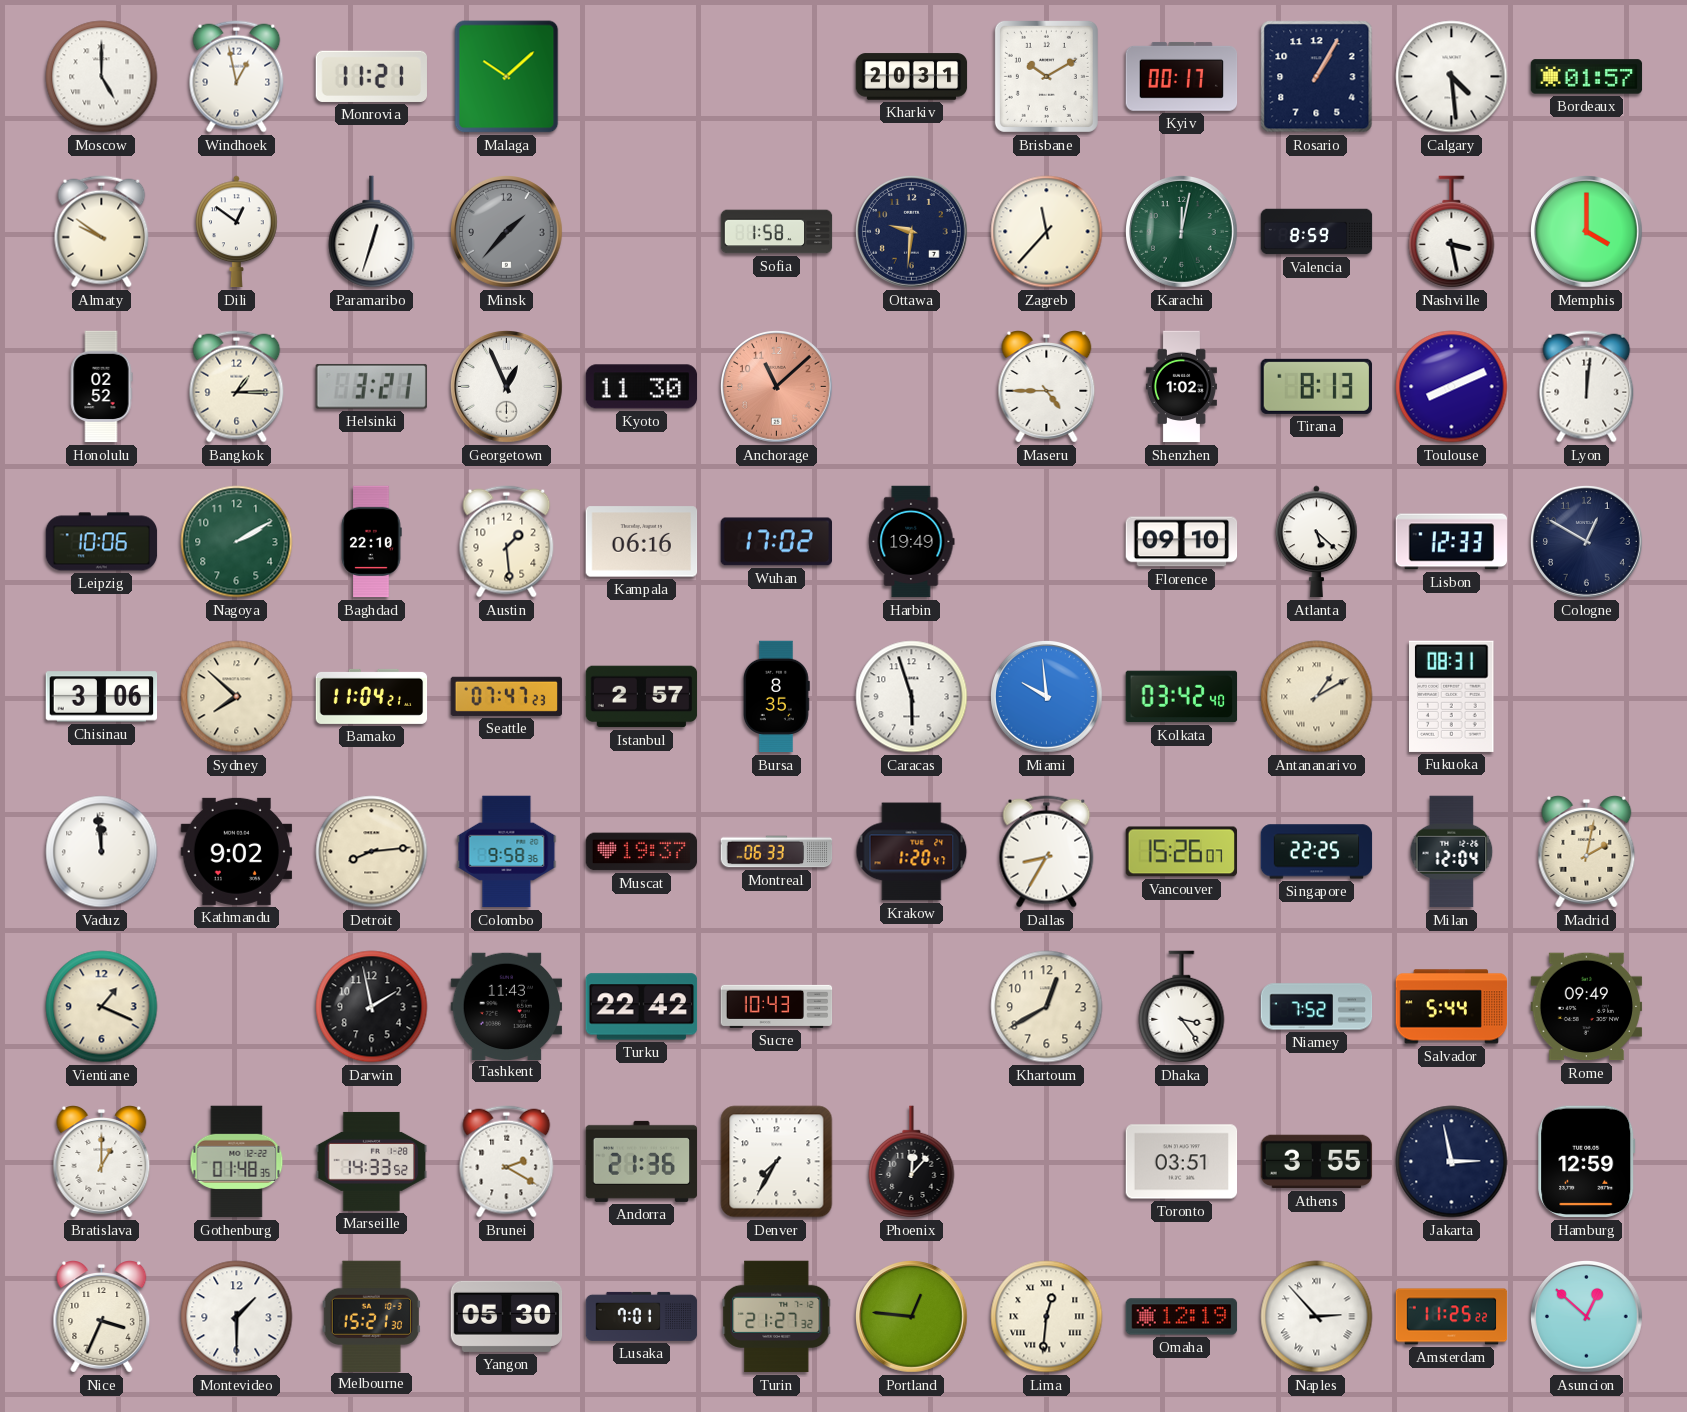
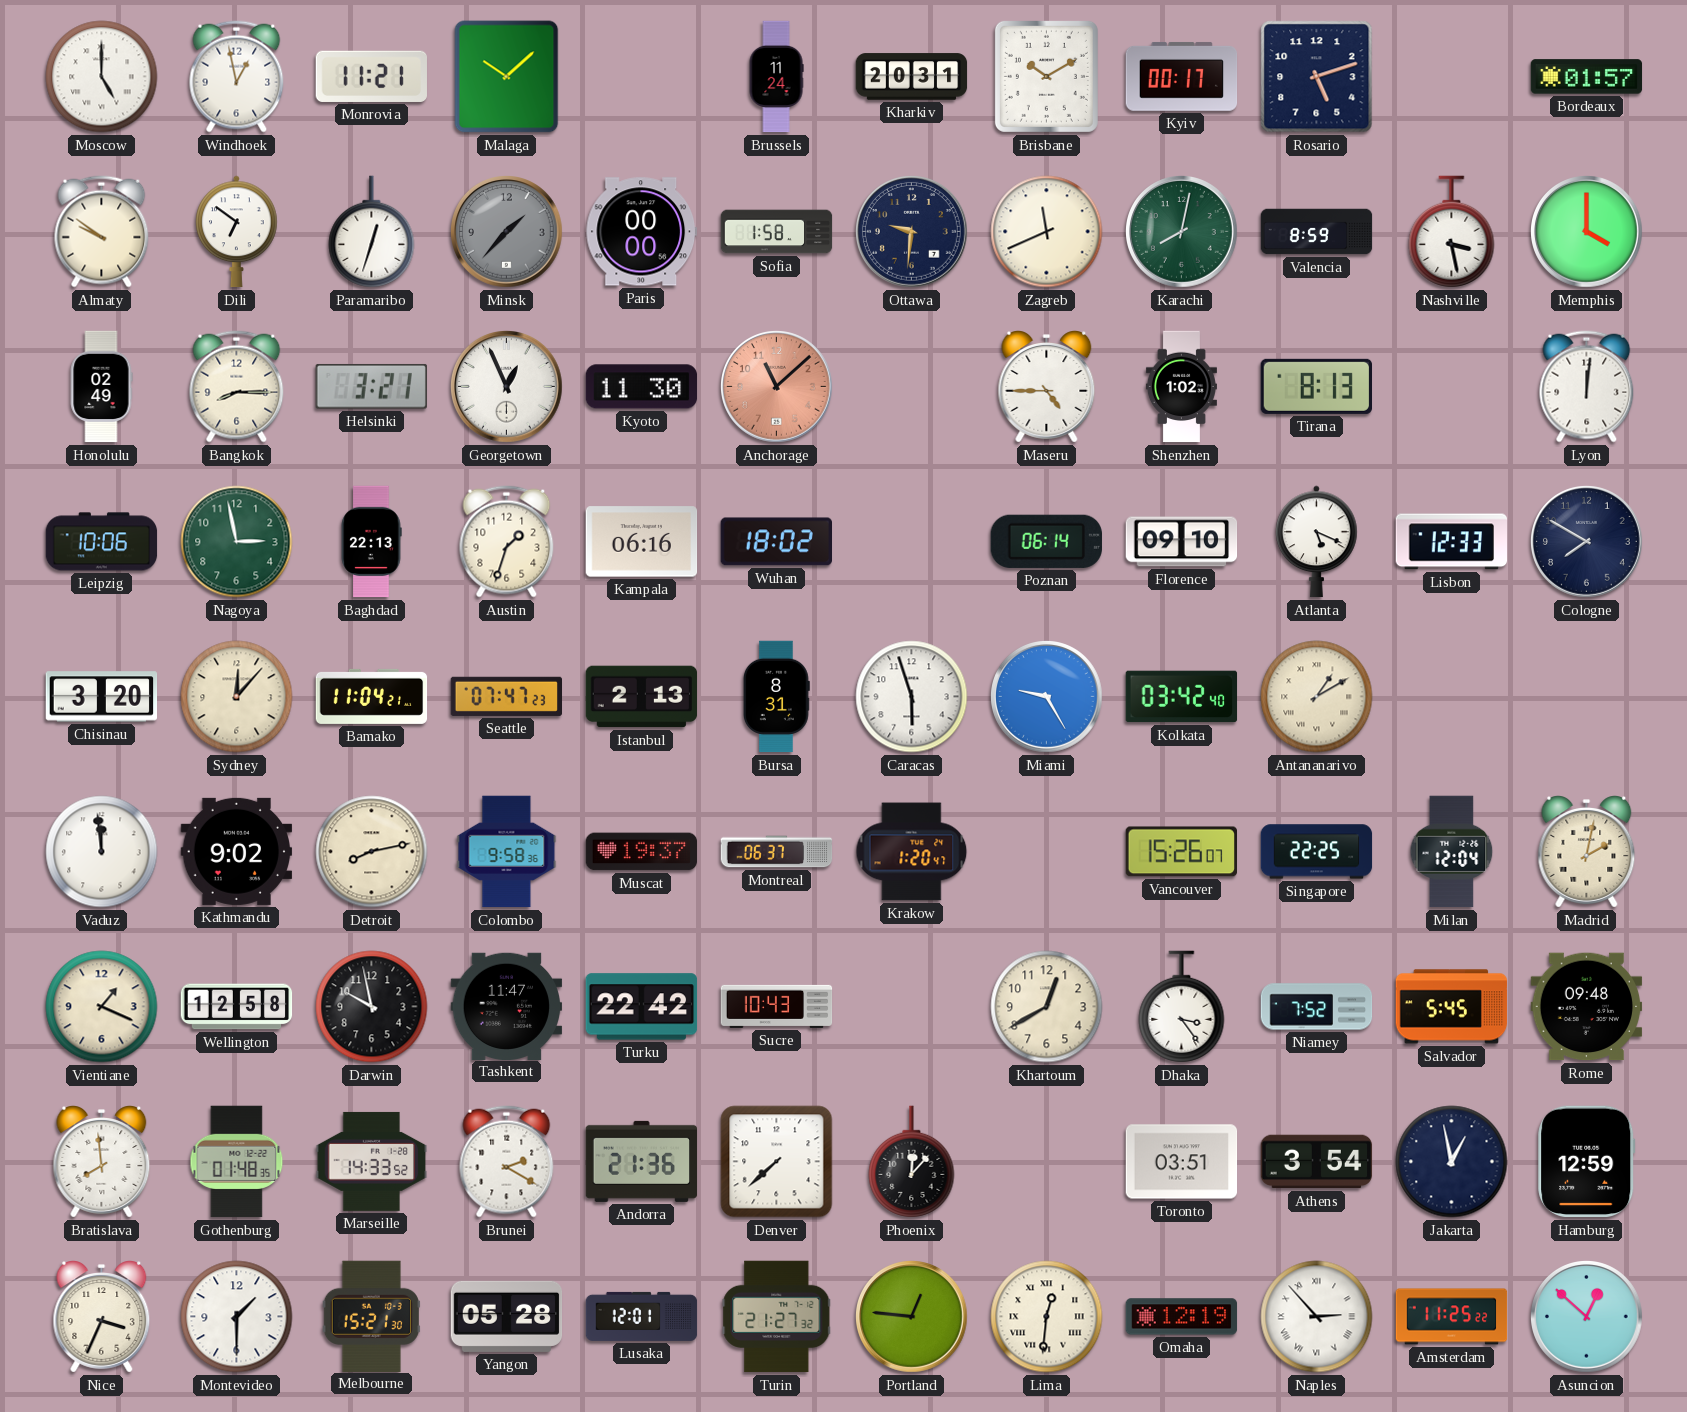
Brussels: none -> 11:24
Rosario: 1:05 -> 5:12
Calgary: 4:29 -> none
Dili: 12:51 -> 6:51
Paris: none -> 00:00
Zagreb: 11:37 -> 11:41
Karachi: 12:02 -> 8:02
Honolulu: 02:52 -> 02:49
Bangkok: 1:15 -> 8:15
Toulouse: 8:11 -> none
Nagoya: 2:10 -> 2:58
Baghdad: 22:10 -> 22:13
Austin: 1:29 -> 1:33
Wuhan: 17:02 -> 18:02
Harbin: 19:49 -> none
Poznan: none -> 06:14
Atlanta: 5:22 -> 5:19
Cologne: 12:50 -> 7:50
Chisinau: 3:06 -> 3:20
Sydney: 7:52 -> 12:07
Istanbul: 2:57 -> 2:13
Bursa: 8:35 -> 8:31
Miami: 9:59 -> 9:25
Fukuoka: 08:31 -> none
Detroit: 8:14 -> 8:13
Montreal: 06:33 -> 06:37
Dallas: 8:35 -> none
Wellington: none -> 12:58
Darwin: 1:58 -> 9:58
Tashkent: 11:43 -> 11:47
Salvador: 5:44 -> 5:45
Rome: 09:49 -> 09:48
Bratislava: 1:00 -> 7:59
Denver: 7:35 -> 7:38
Athens: 3:55 -> 3:54
Jakarta: 2:58 -> 12:58
Yangon: 05:30 -> 05:28
Lusaka: 7:01 -> 12:01
